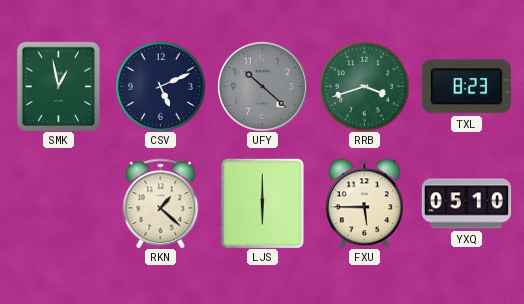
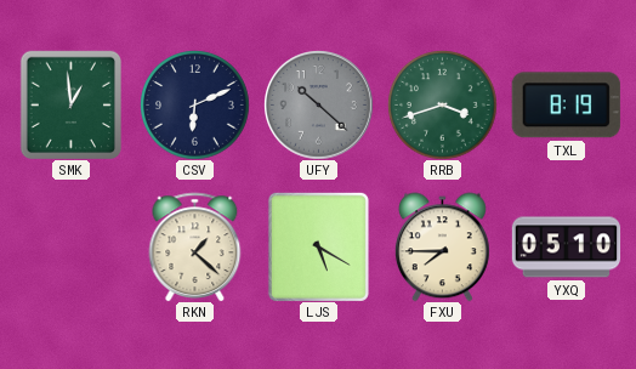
SMK: 12:58 -> 12:59
CSV: 5:11 -> 6:11
TXL: 8:23 -> 8:19
LJS: 6:00 -> 5:20
FXU: 5:45 -> 7:45
